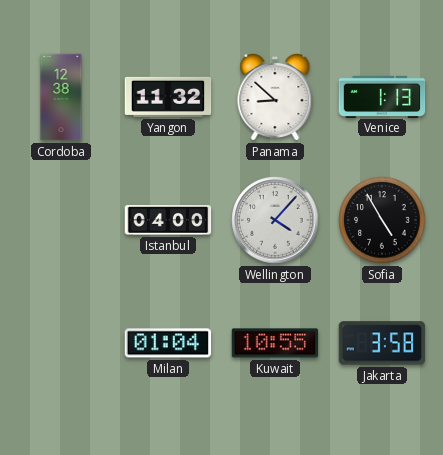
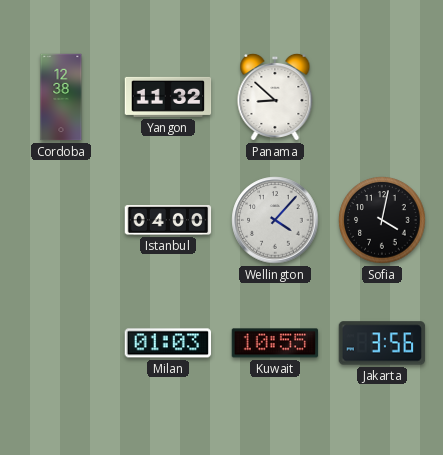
Venice: 1:13 -> none
Sofia: 4:55 -> 4:02
Milan: 01:04 -> 01:03
Jakarta: 3:58 -> 3:56
